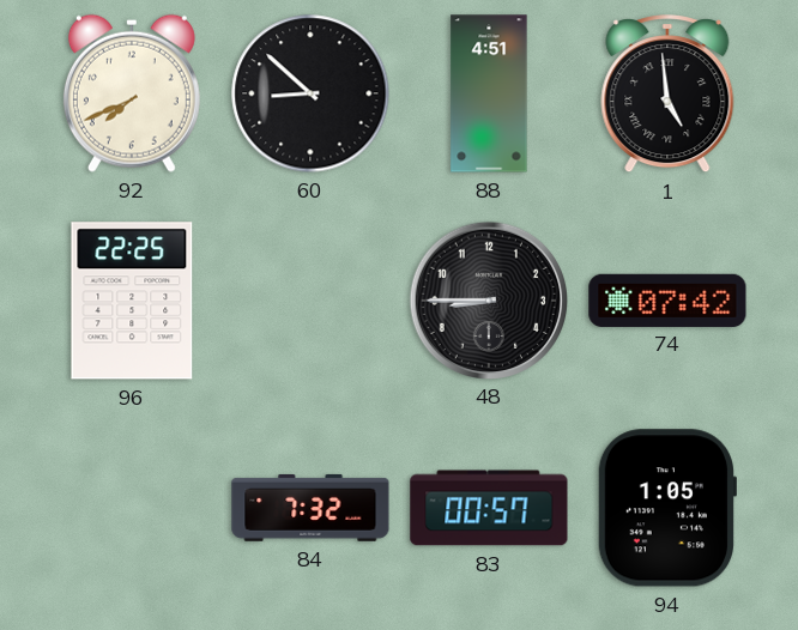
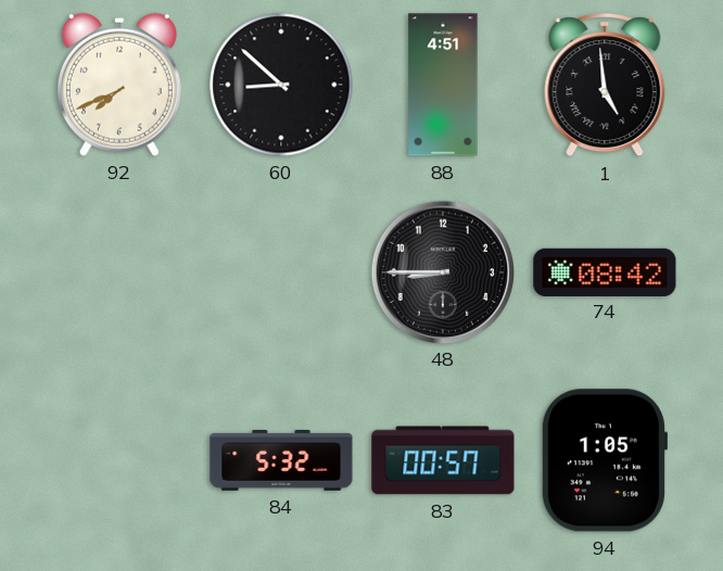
96: 22:25 -> none
74: 07:42 -> 08:42
84: 7:32 -> 5:32
